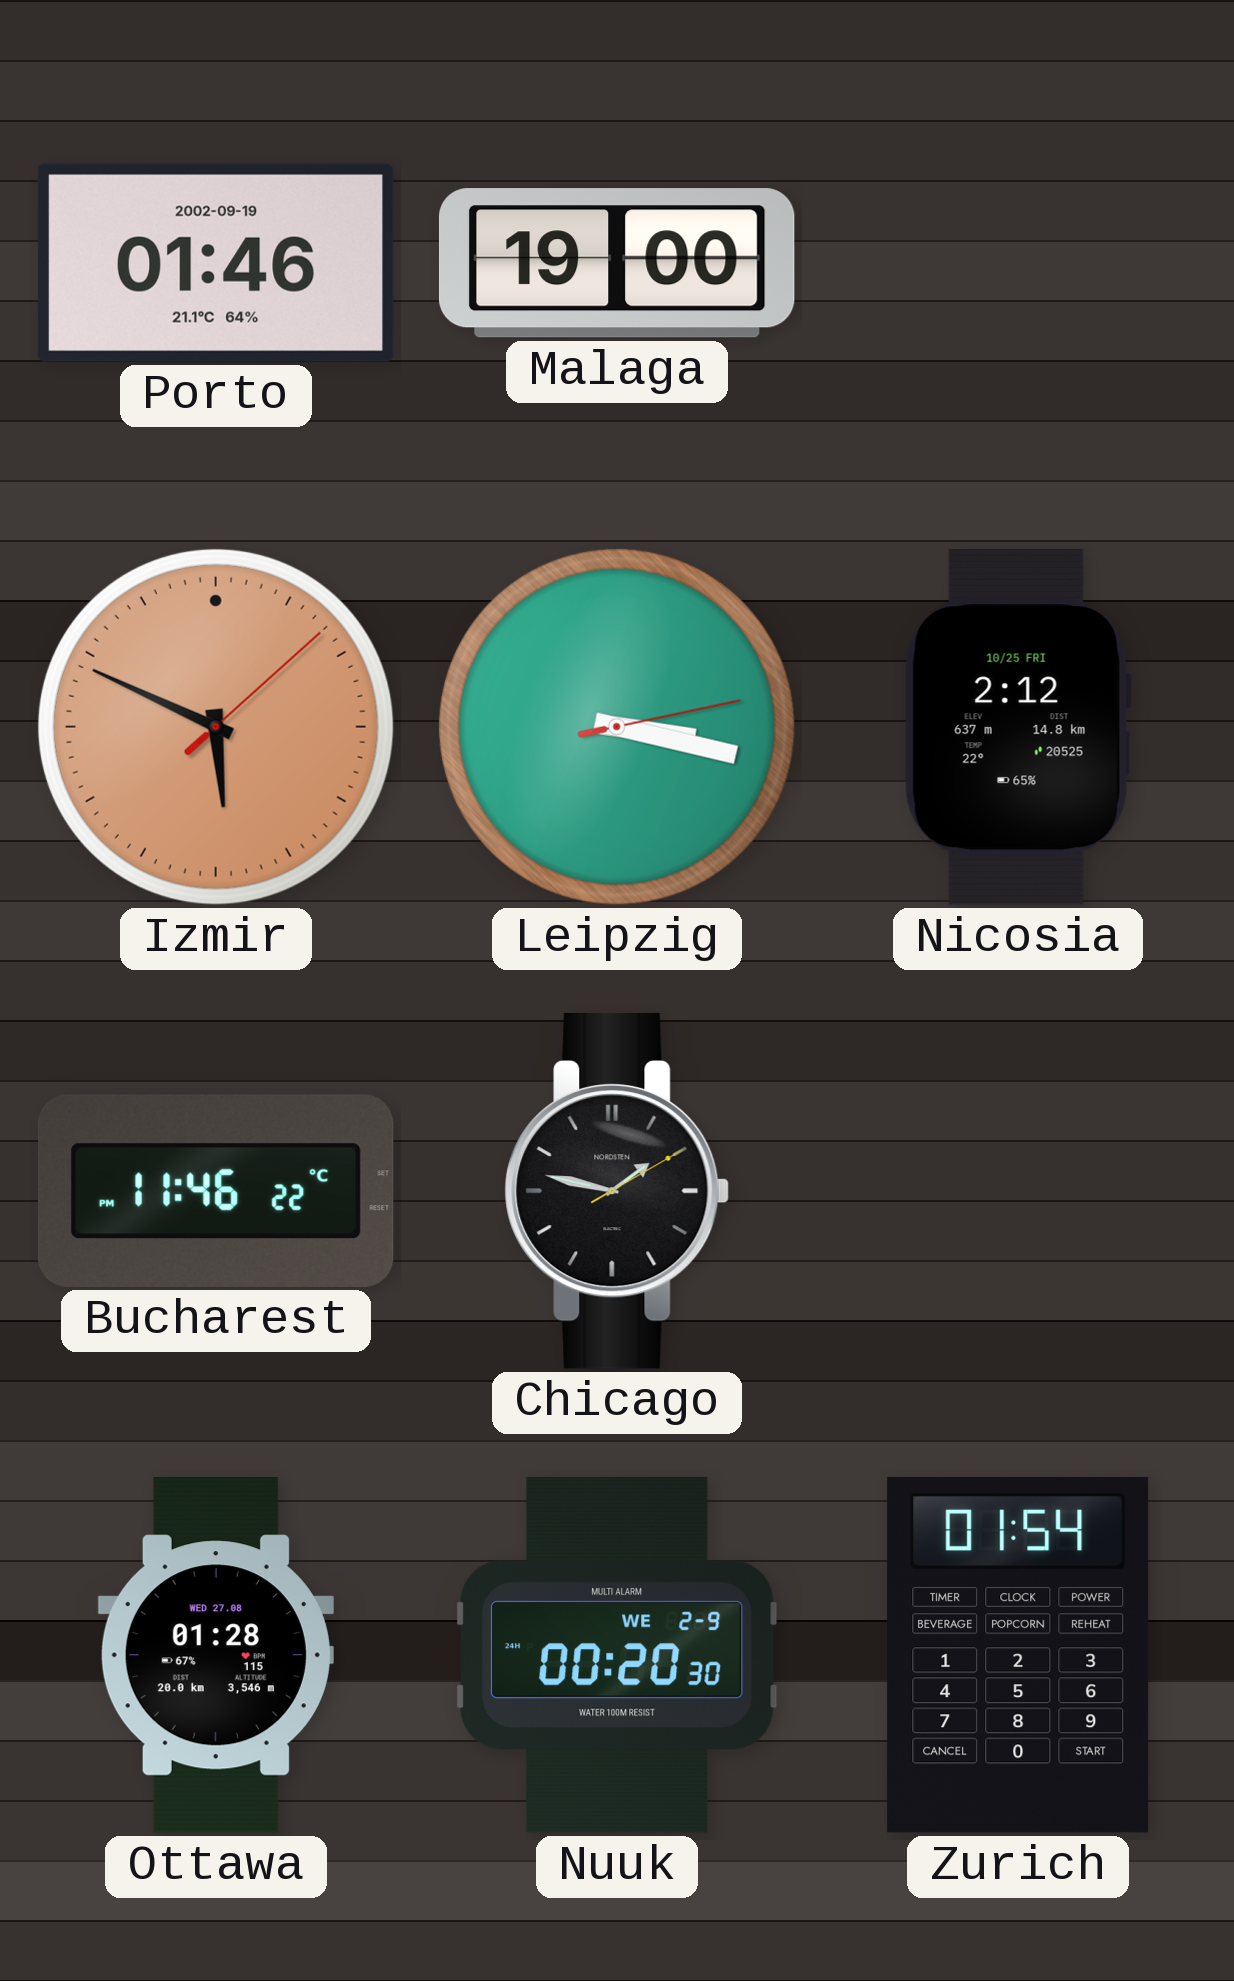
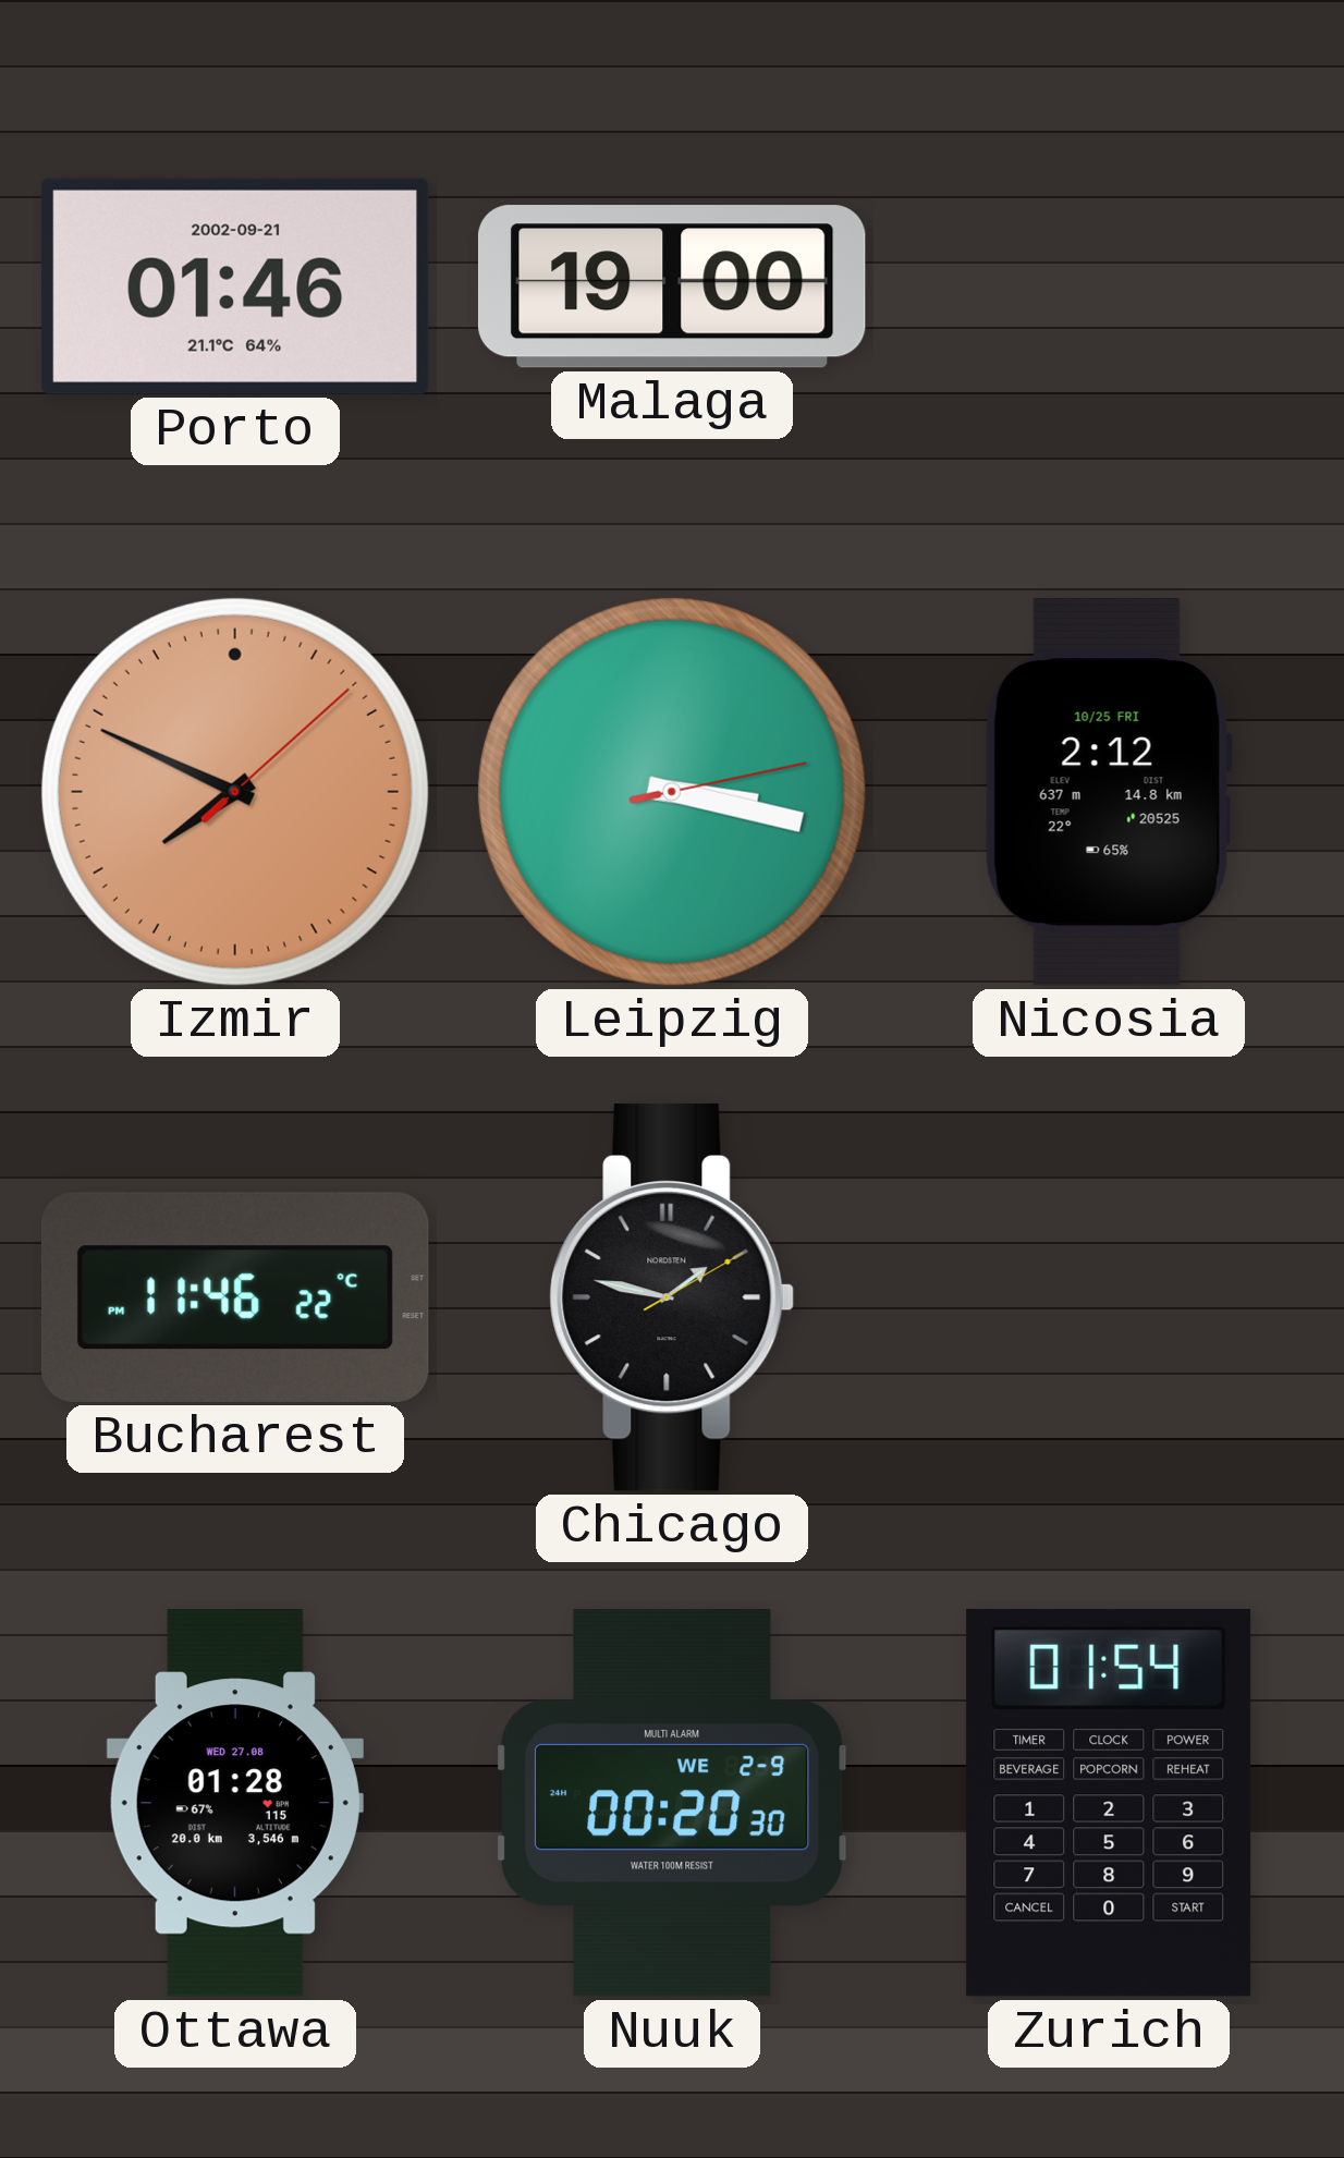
Porto date: 2002-09-19 -> 2002-09-21
Izmir: 5:49 -> 7:49
